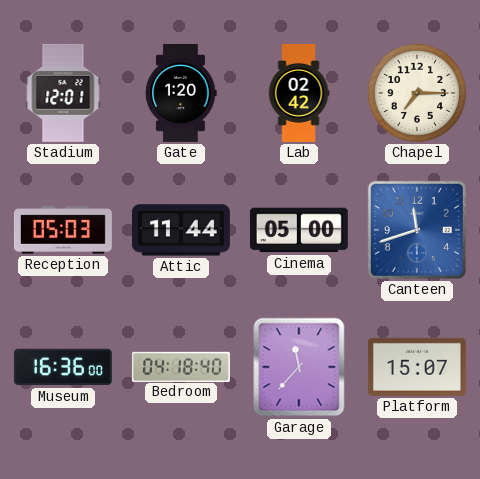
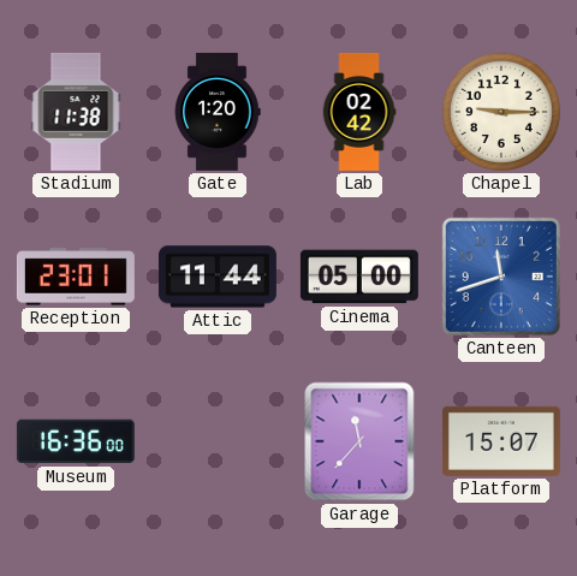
Stadium: 12:01 -> 11:38
Chapel: 7:15 -> 9:15
Reception: 05:03 -> 23:01
Bedroom: 04:18 -> none
